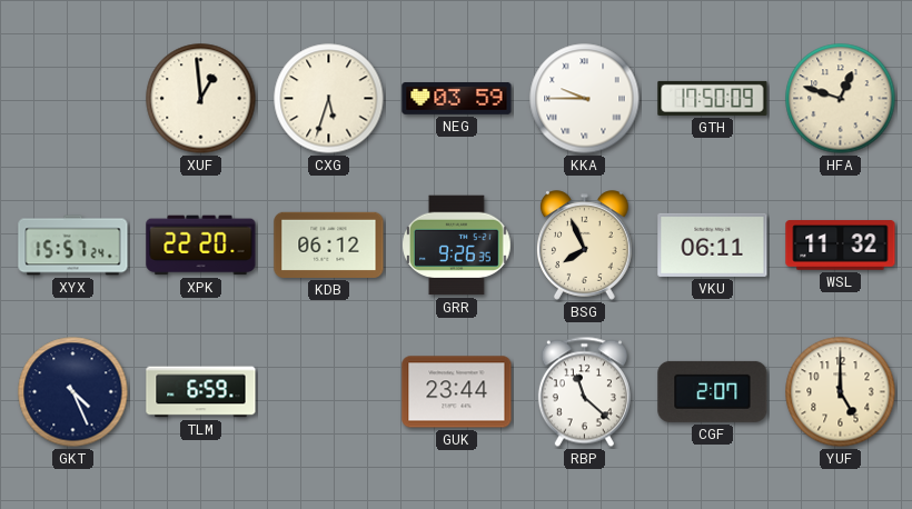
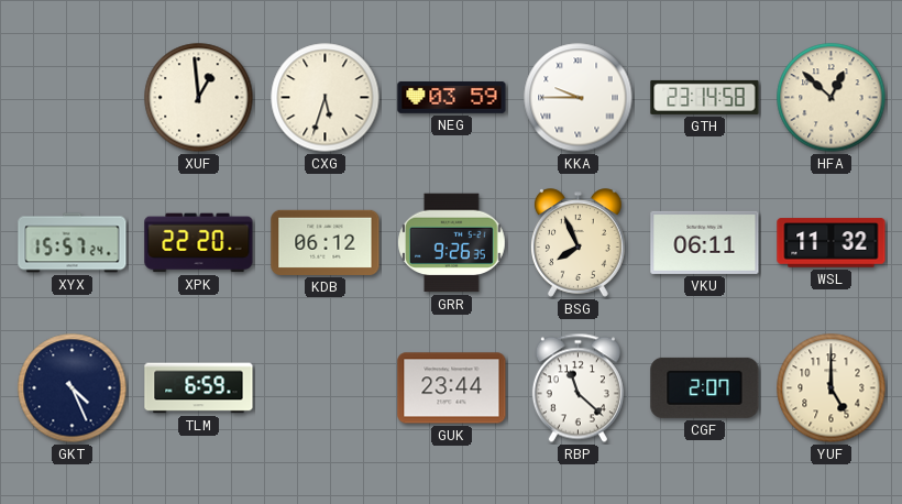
GTH: 17:50 -> 23:14
HFA: 12:48 -> 12:52
